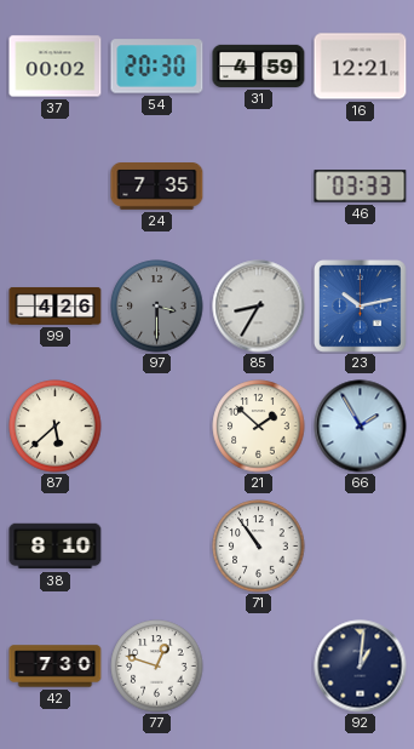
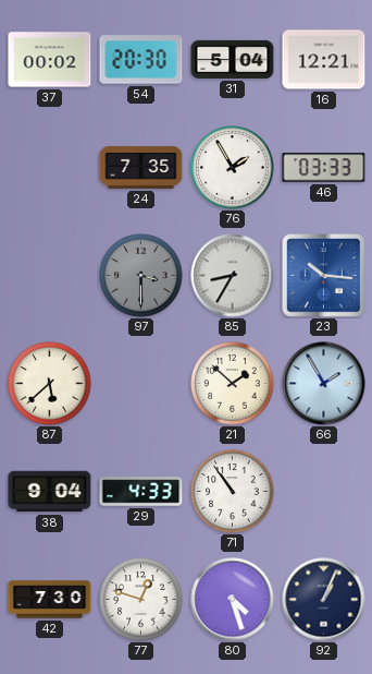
31: 4:59 -> 5:04
76: none -> 1:55
99: 4:26 -> none
23: 10:13 -> 10:16
38: 8:10 -> 9:04
29: none -> 4:33
80: none -> 4:27
92: 1:01 -> 1:04
